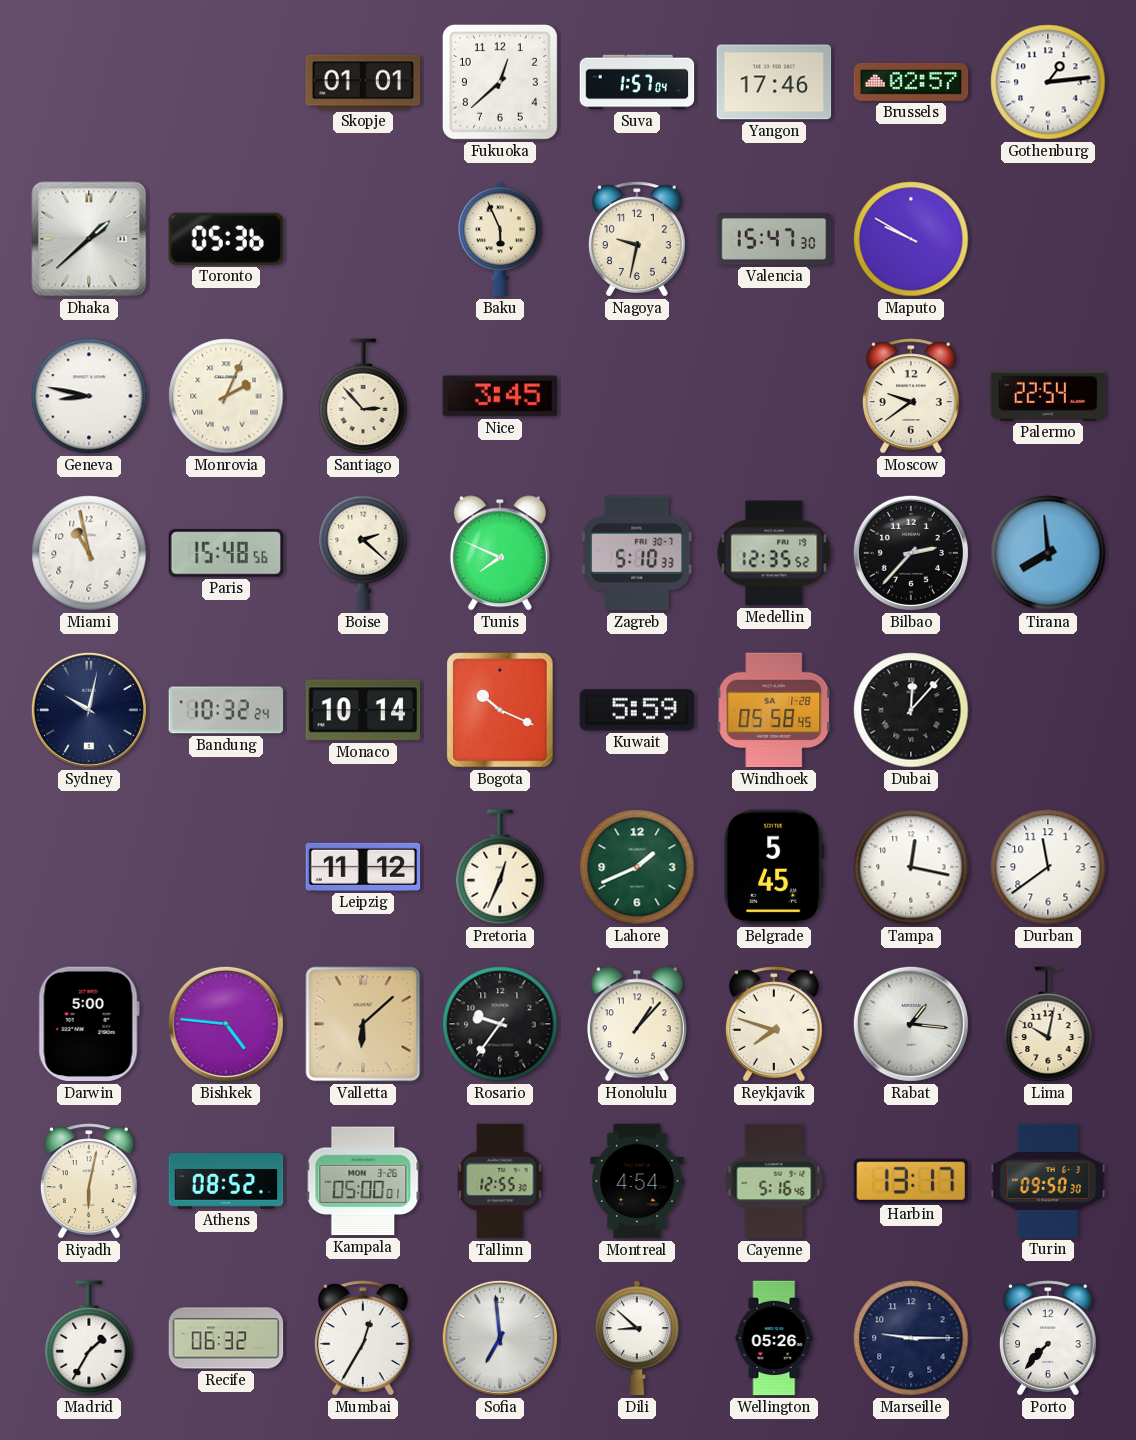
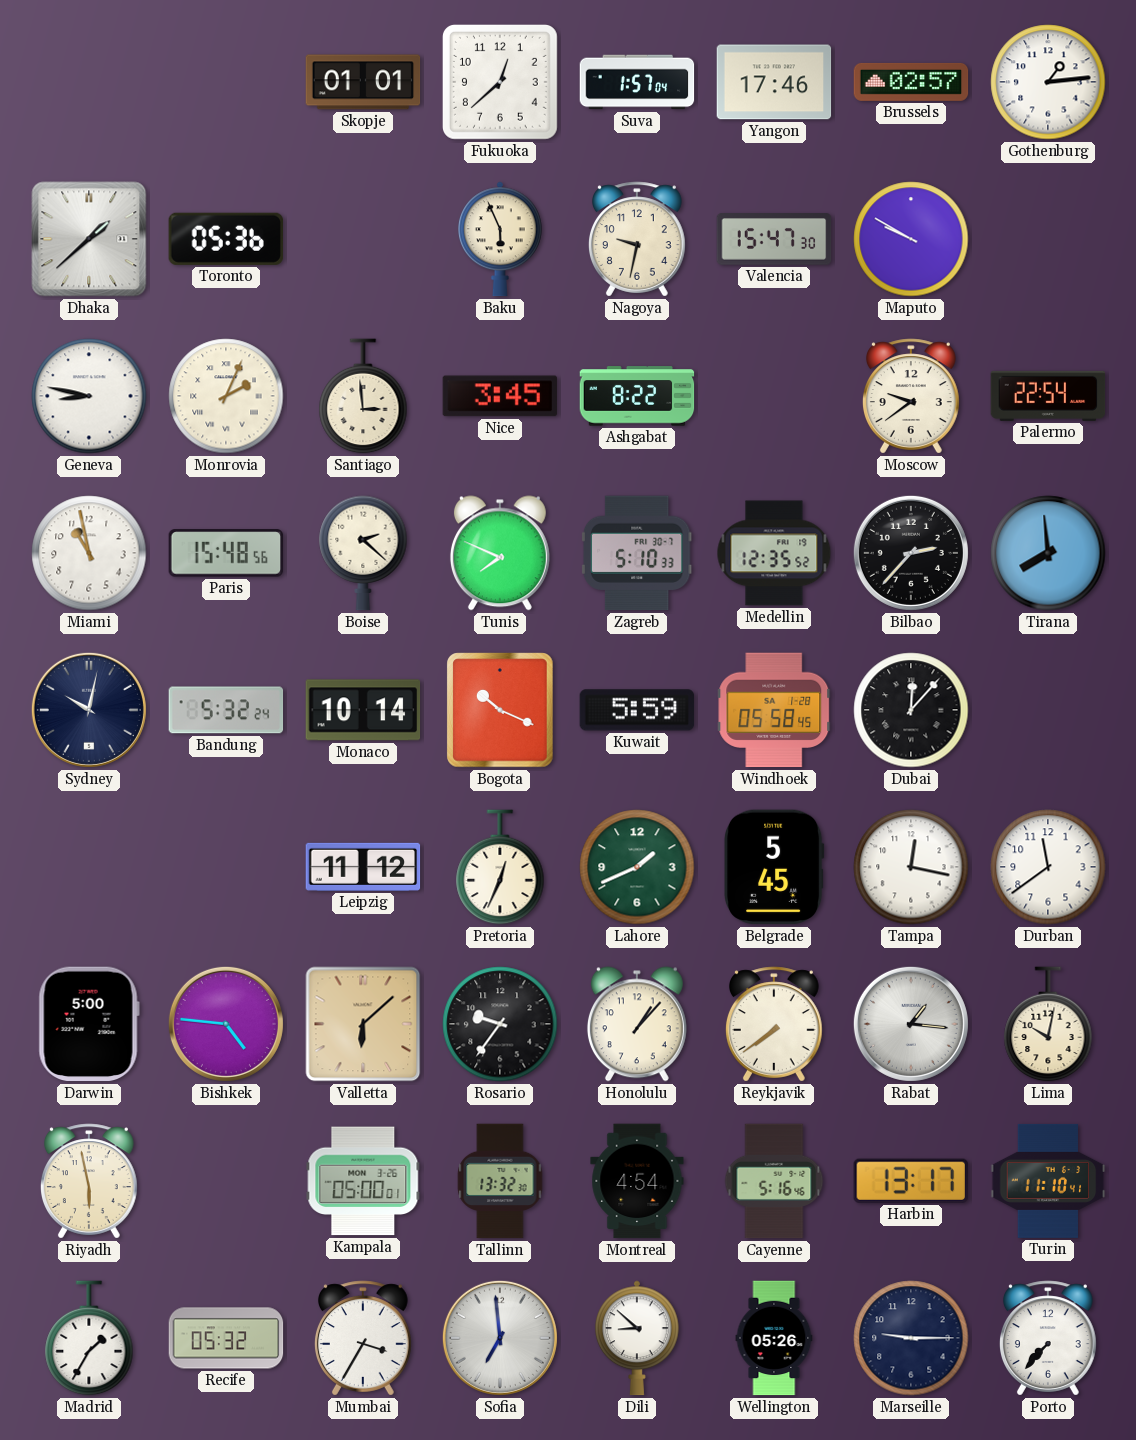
Santiago: 2:53 -> 2:59
Ashgabat: none -> 8:22
Bandung: 10:32 -> 5:32
Reykjavik: 7:48 -> 7:39
Riyadh: 6:02 -> 5:58
Athens: 08:52 -> none
Tallinn: 12:55 -> 13:32
Turin: 09:50 -> 11:10
Recife: 06:32 -> 05:32
Mumbai: 12:35 -> 3:35
